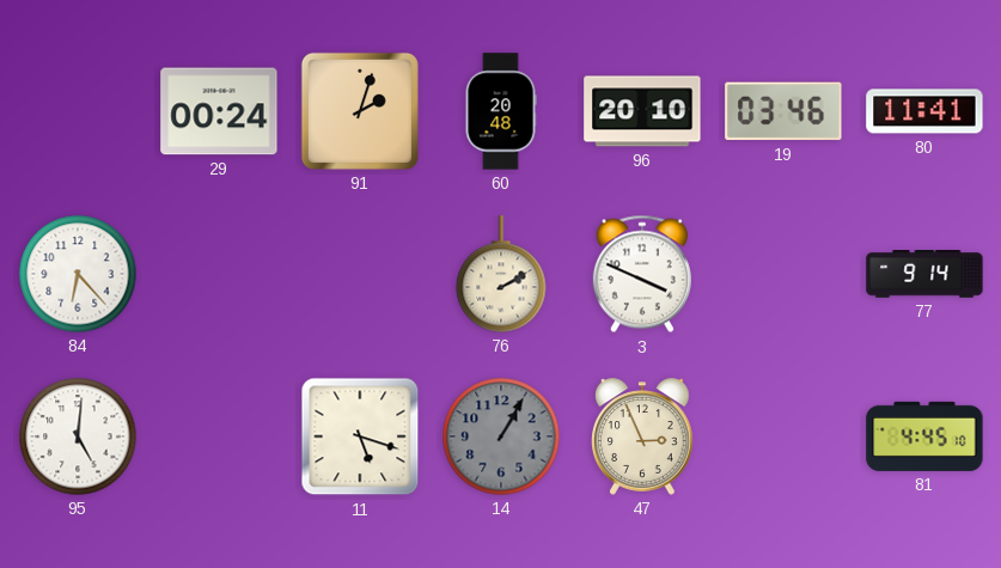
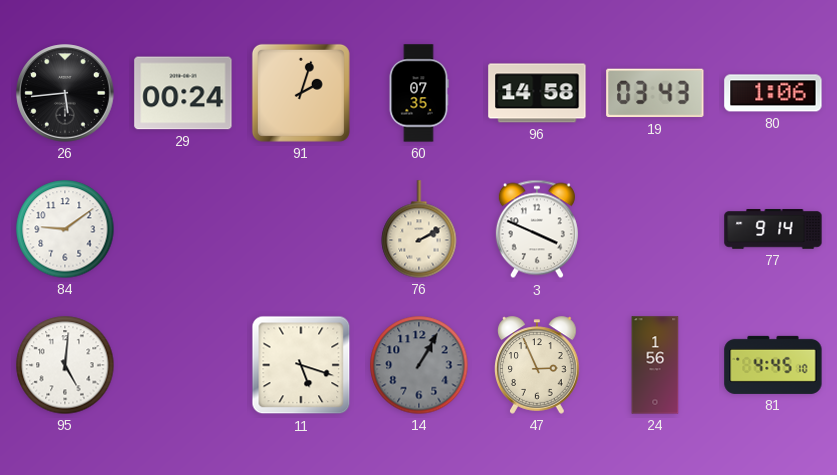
26: none -> 5:44
60: 20:48 -> 07:35
96: 20:10 -> 14:58
19: 03:46 -> 03:43
80: 11:41 -> 1:06
84: 6:23 -> 9:09
24: none -> 1:56
